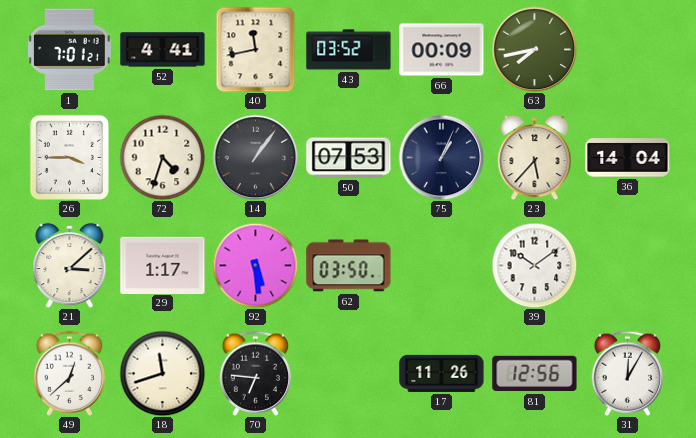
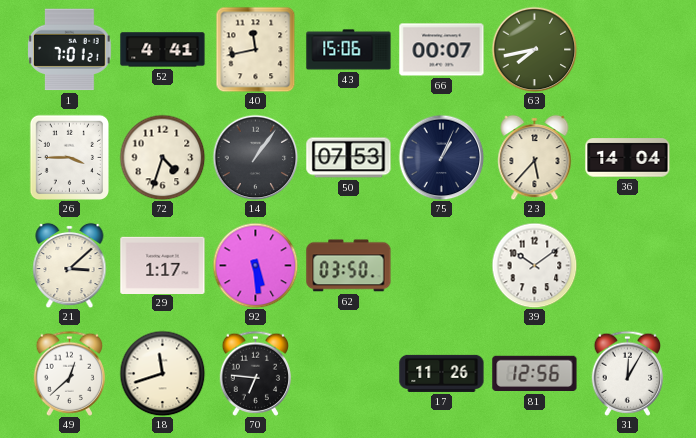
43: 03:52 -> 15:06
66: 00:09 -> 00:07
